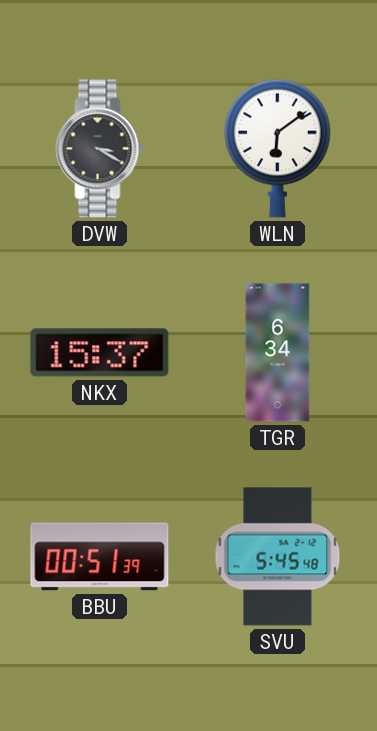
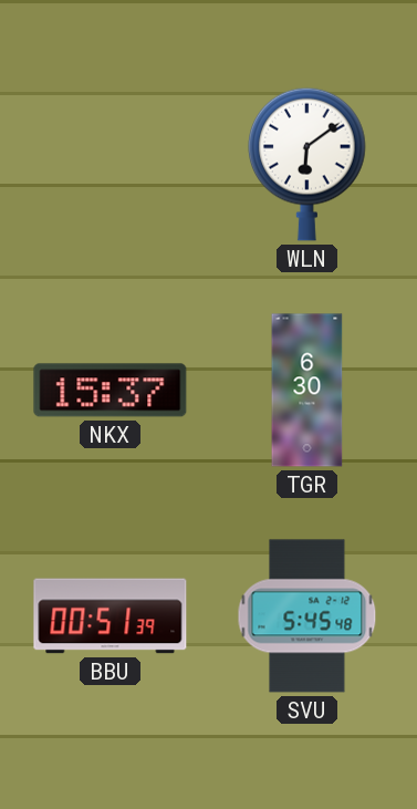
DVW: 3:20 -> none
TGR: 6:34 -> 6:30
